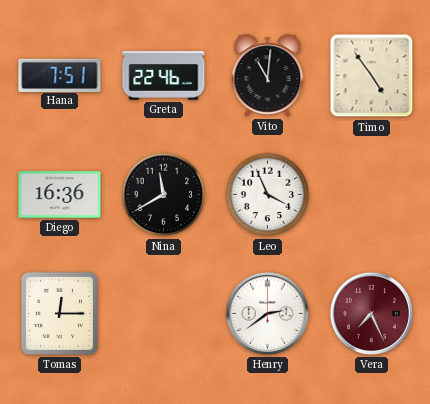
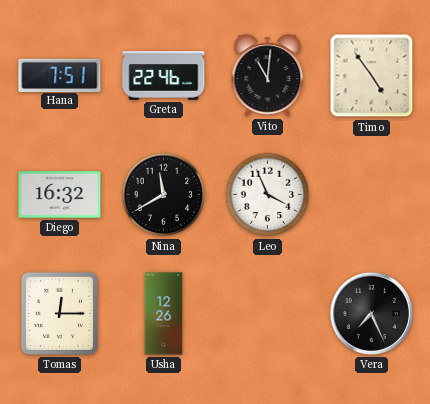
Diego: 16:36 -> 16:32
Usha: none -> 12:26
Henry: 2:39 -> none
Vera dial: burgundy -> black
